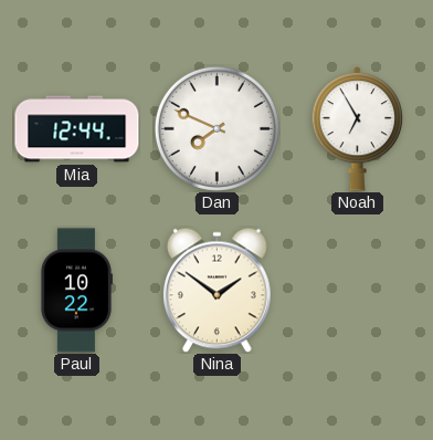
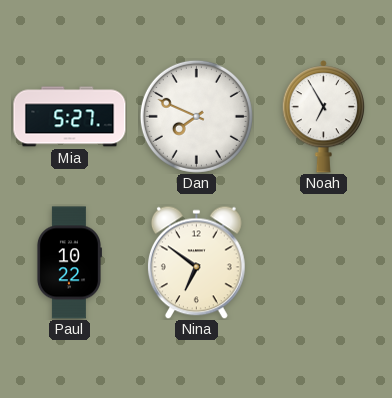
Mia: 12:44 -> 5:27
Nina: 1:51 -> 6:51
